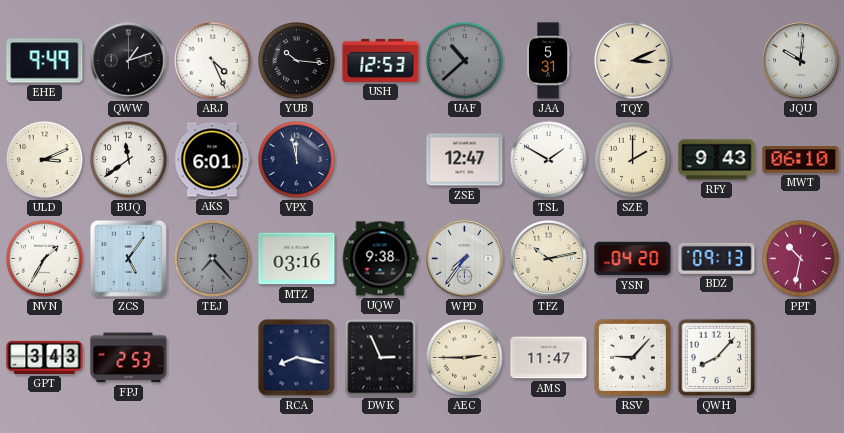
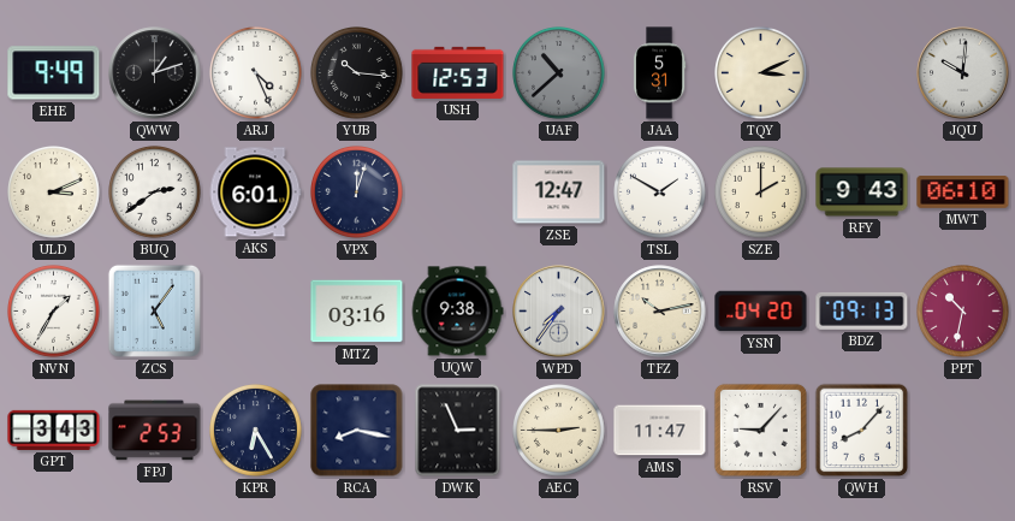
BUQ: 11:39 -> 2:39
VPX: 11:58 -> 12:03
TEJ: 7:23 -> none
KPR: none -> 6:25
